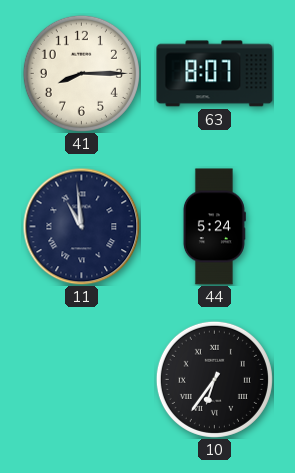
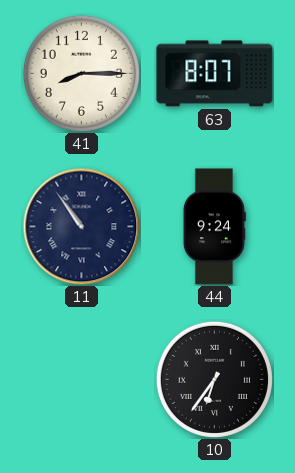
11: 10:59 -> 10:54
44: 5:24 -> 9:24
